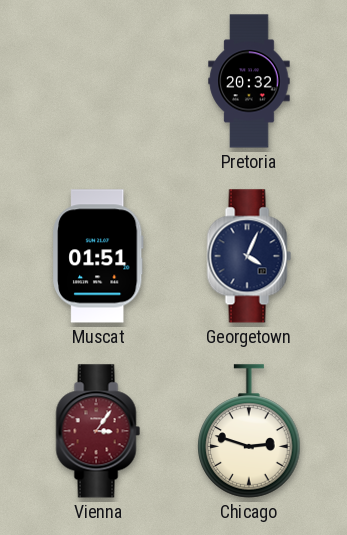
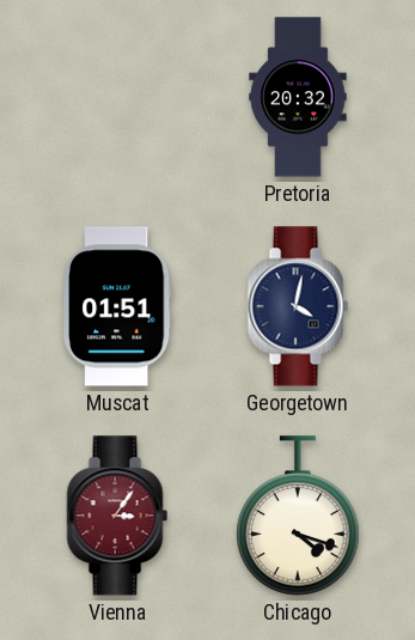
Georgetown: 4:04 -> 4:02
Chicago: 2:48 -> 4:18
